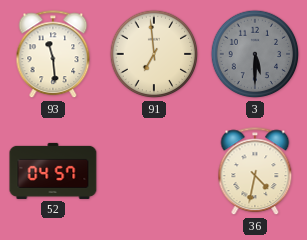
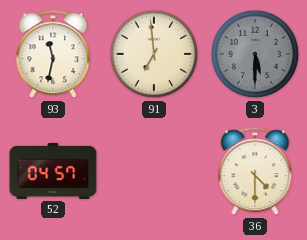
93: 11:29 -> 11:32
36: 4:32 -> 4:30
